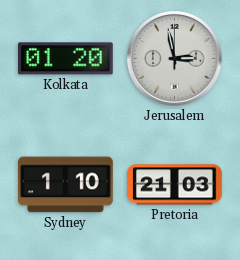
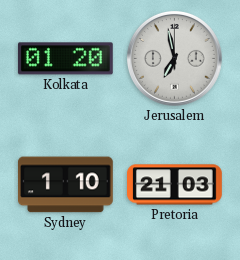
Jerusalem: 2:58 -> 6:58
